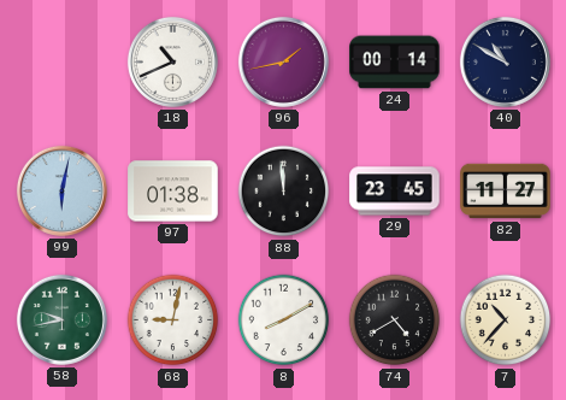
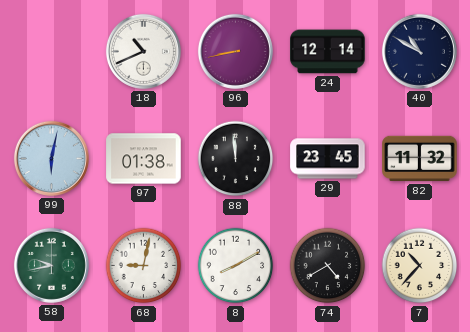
96: 1:43 -> 8:43
24: 00:14 -> 12:14
82: 11:27 -> 11:32
